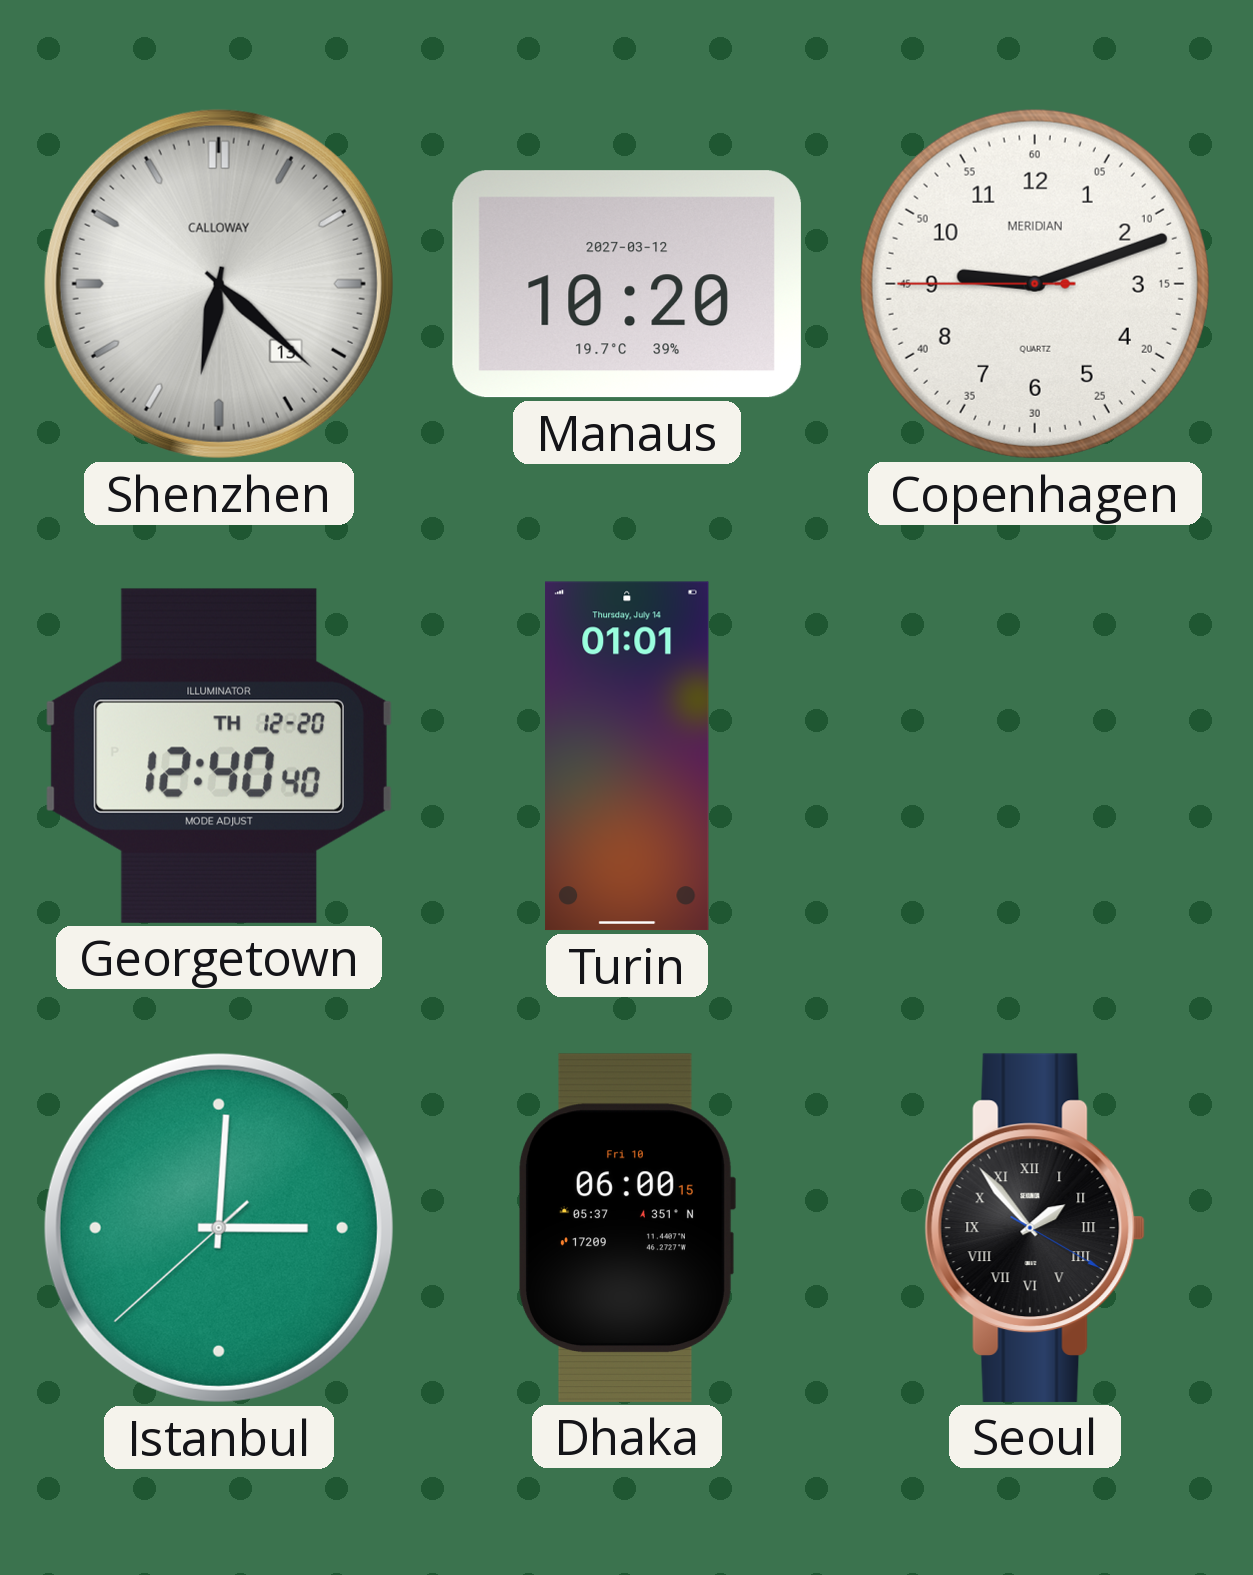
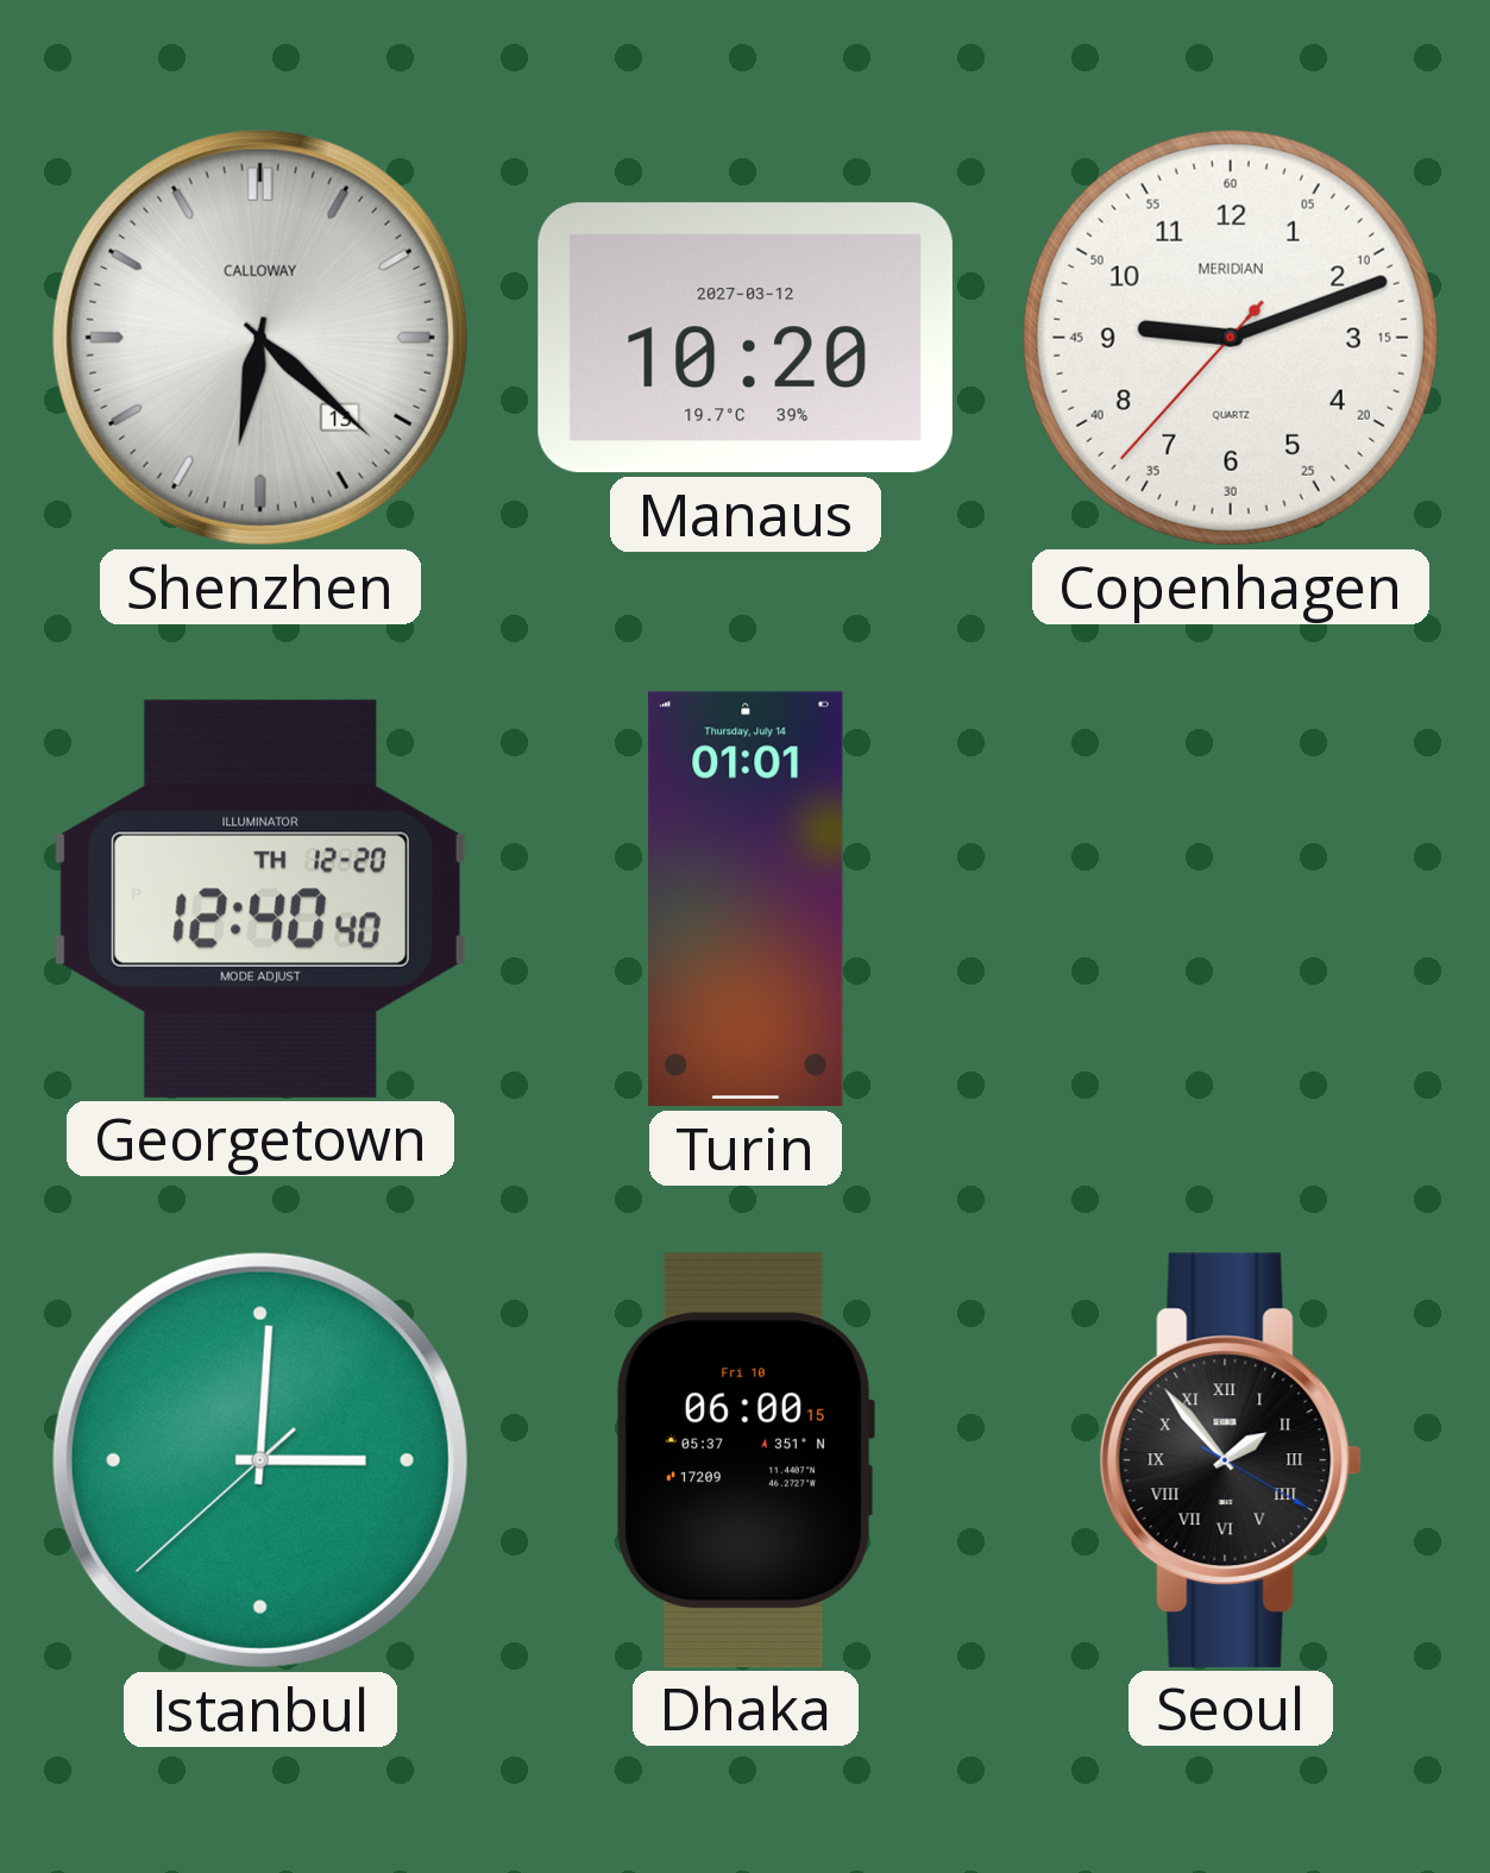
Copenhagen: 9:11:45 -> 9:11:37
